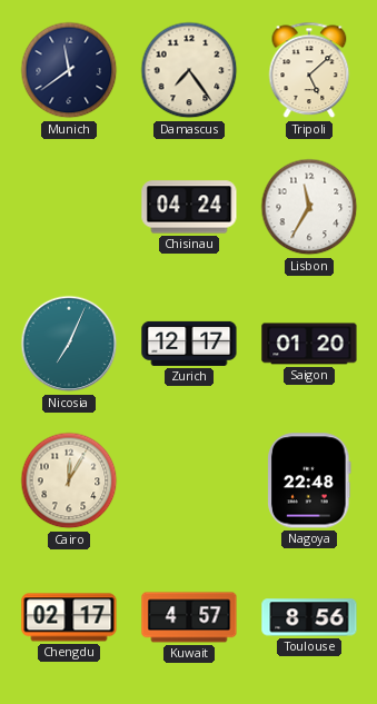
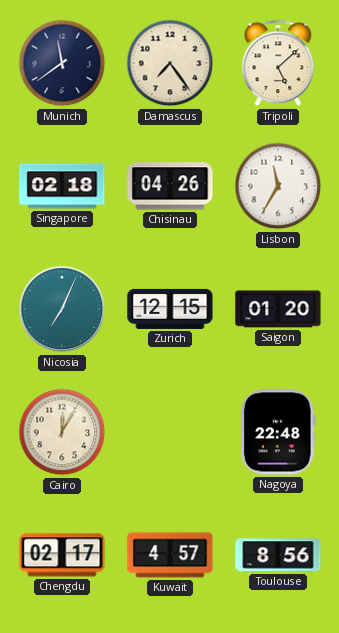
Singapore: none -> 02:18
Chisinau: 04:24 -> 04:26
Zurich: 12:17 -> 12:15
